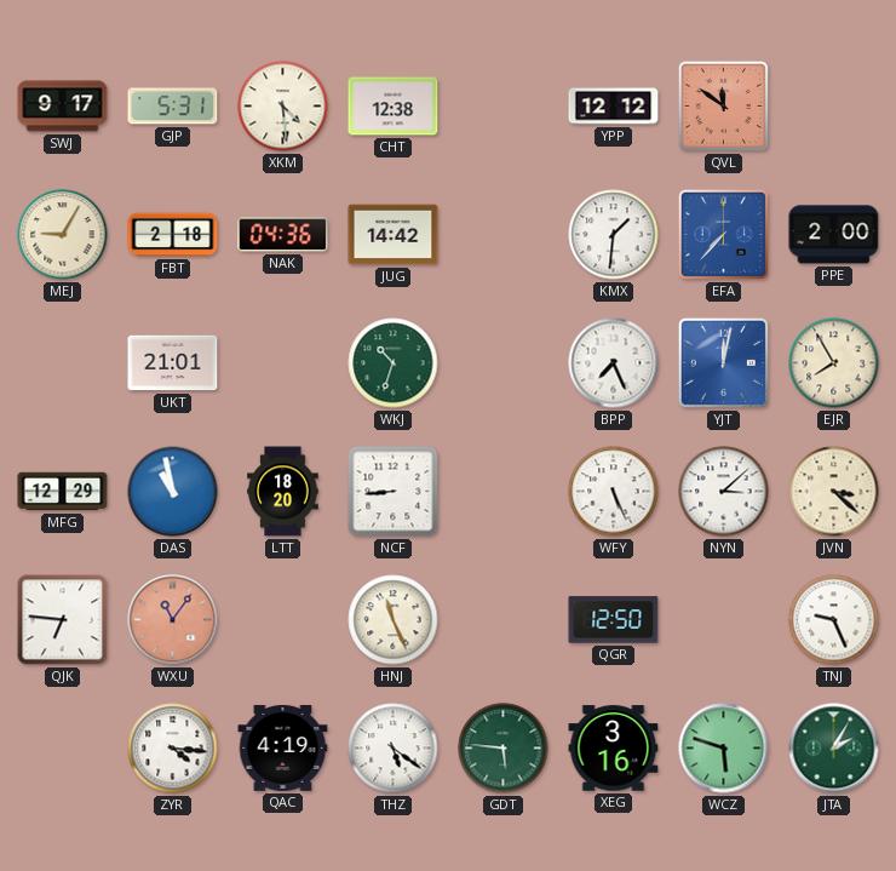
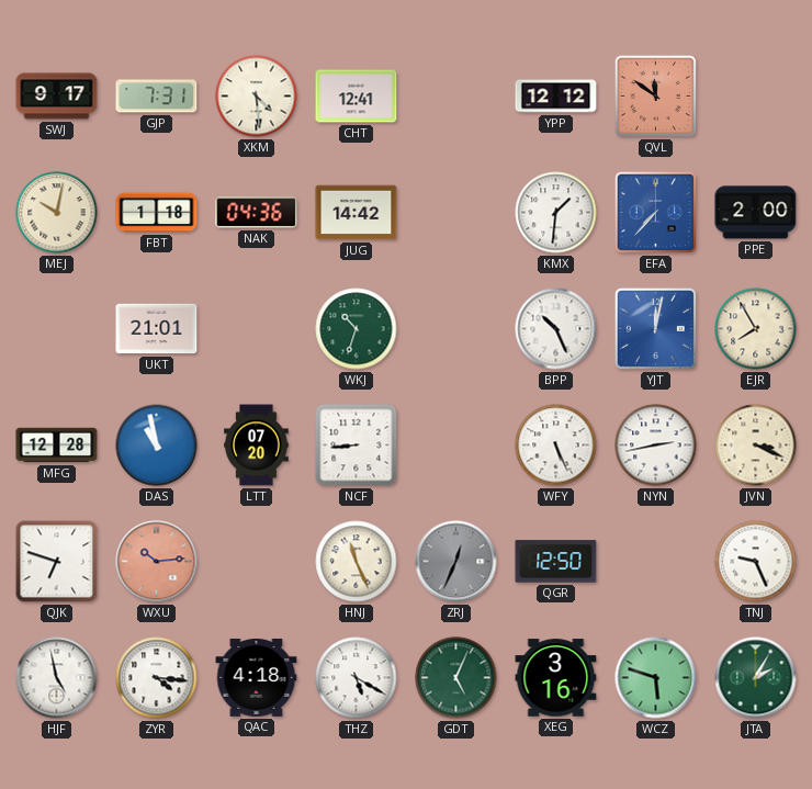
GJP: 5:31 -> 7:31
CHT: 12:38 -> 12:41
MEJ: 9:05 -> 10:02
FBT: 2:18 -> 1:18
BPP: 7:26 -> 10:26
MFG: 12:29 -> 12:28
LTT: 18:20 -> 07:20
NYN: 3:08 -> 2:43
JVN: 3:22 -> 3:19
QJK: 6:46 -> 6:48
WXU: 11:06 -> 10:14
ZRJ: none -> 12:34
HJF: none -> 4:58
QAC: 4:19 -> 4:18
THZ: 5:21 -> 5:20
GDT: 5:46 -> 5:04
